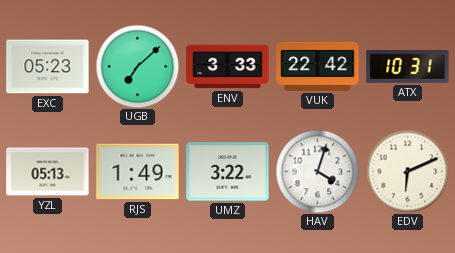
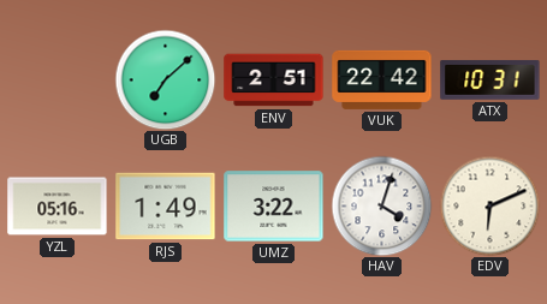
EXC: 05:23 -> none
ENV: 3:33 -> 2:51
YZL: 05:13 -> 05:16
